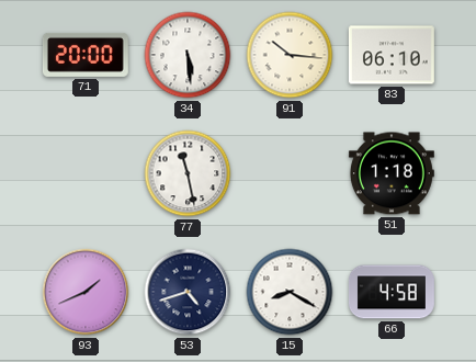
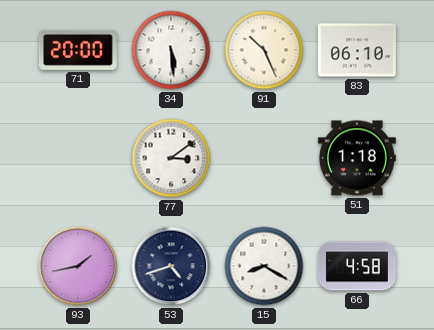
91: 10:16 -> 10:26
77: 11:28 -> 3:09
93: 1:41 -> 1:43
